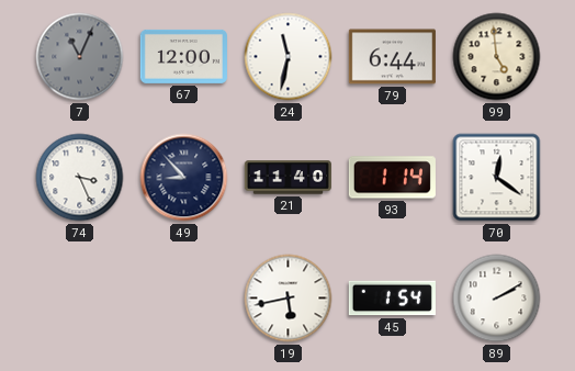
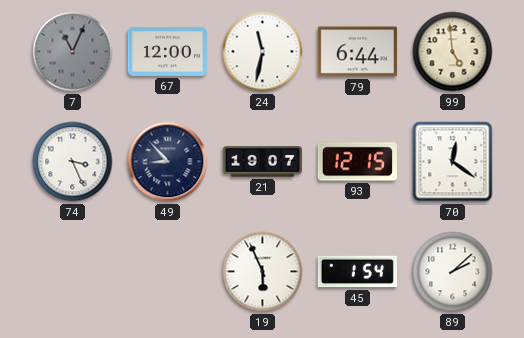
21: 11:40 -> 19:07
93: 1:14 -> 12:15
19: 5:43 -> 5:56
89: 2:10 -> 2:08
